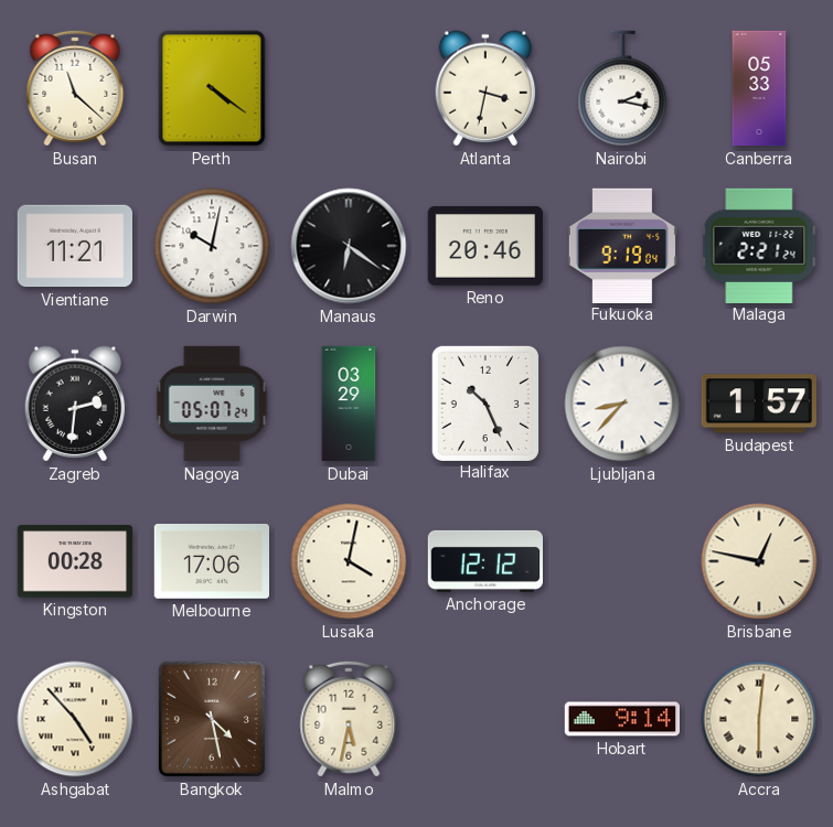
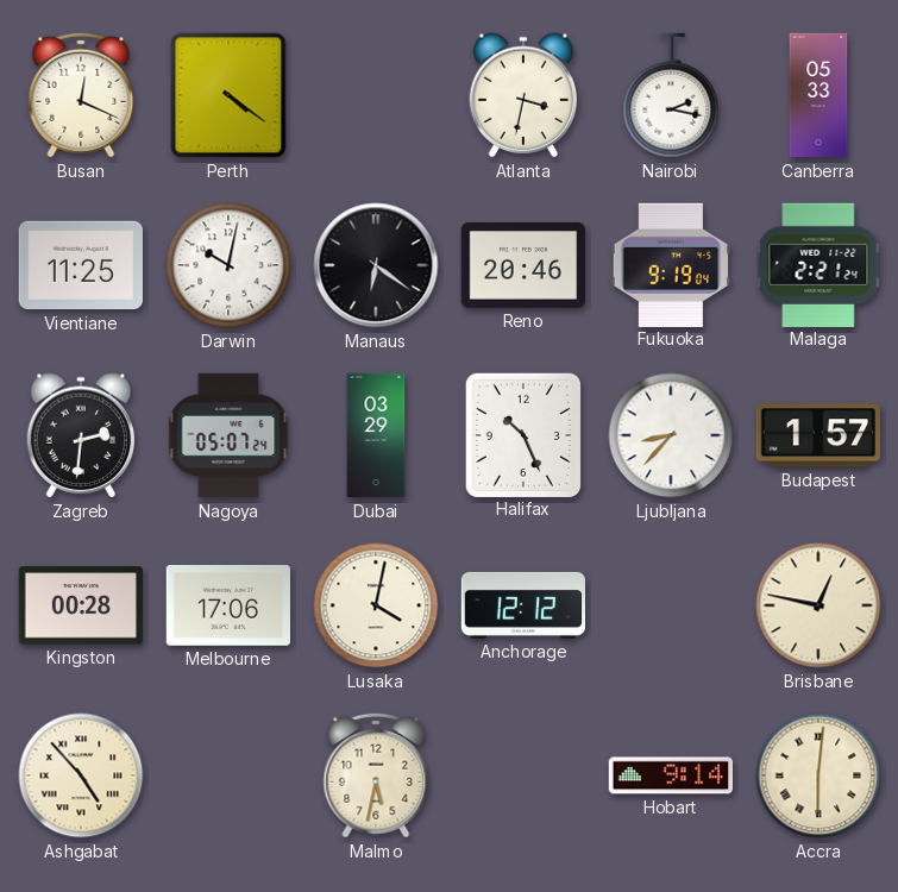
Busan: 11:22 -> 12:19
Vientiane: 11:21 -> 11:25
Bangkok: 4:28 -> none
